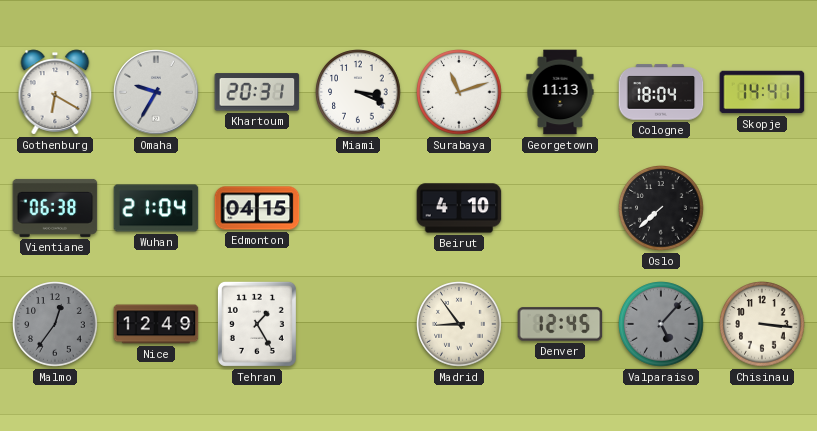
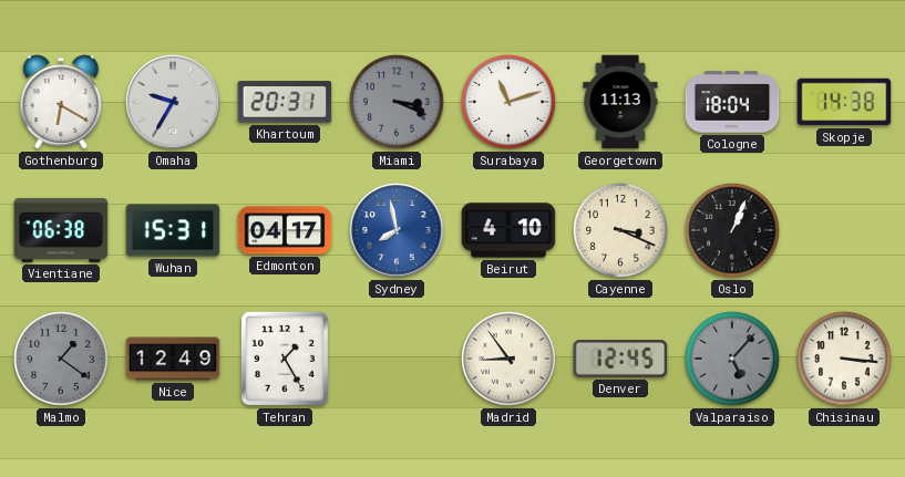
Miami dial: white -> grey
Skopje: 14:41 -> 14:38
Wuhan: 21:04 -> 15:31
Edmonton: 04:15 -> 04:17
Sydney: none -> 7:58
Cayenne: none -> 3:19
Oslo: 7:38 -> 1:04
Malmo: 12:36 -> 1:21
